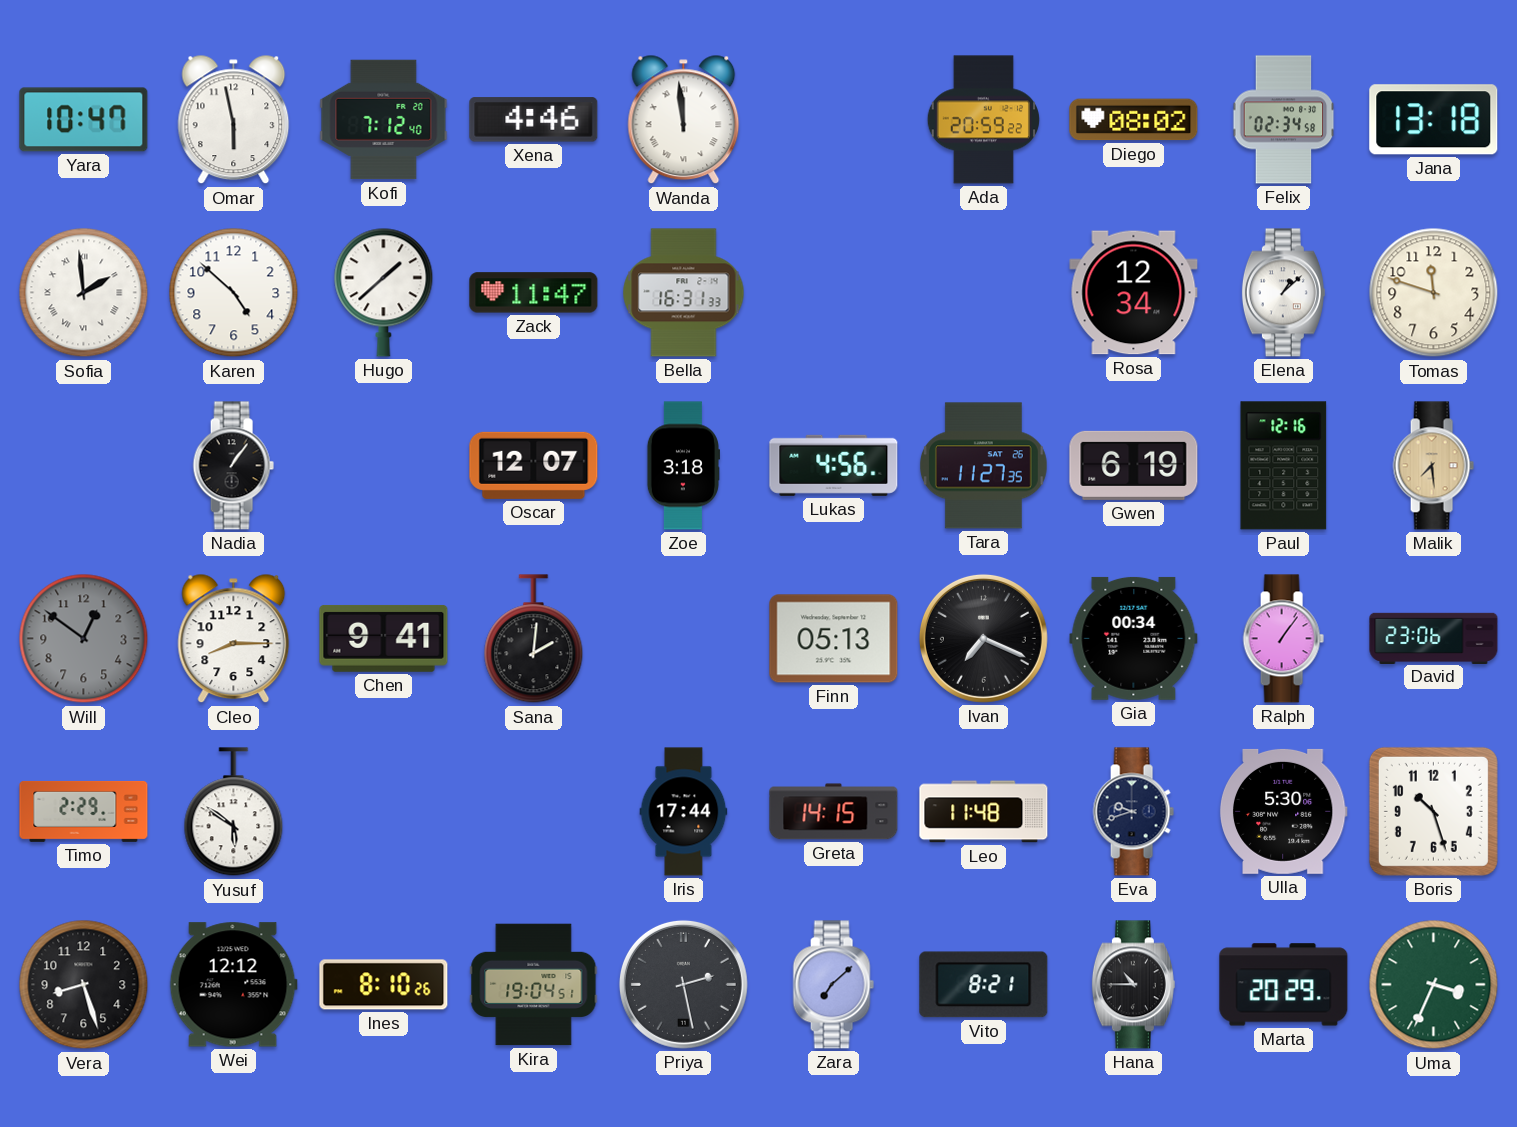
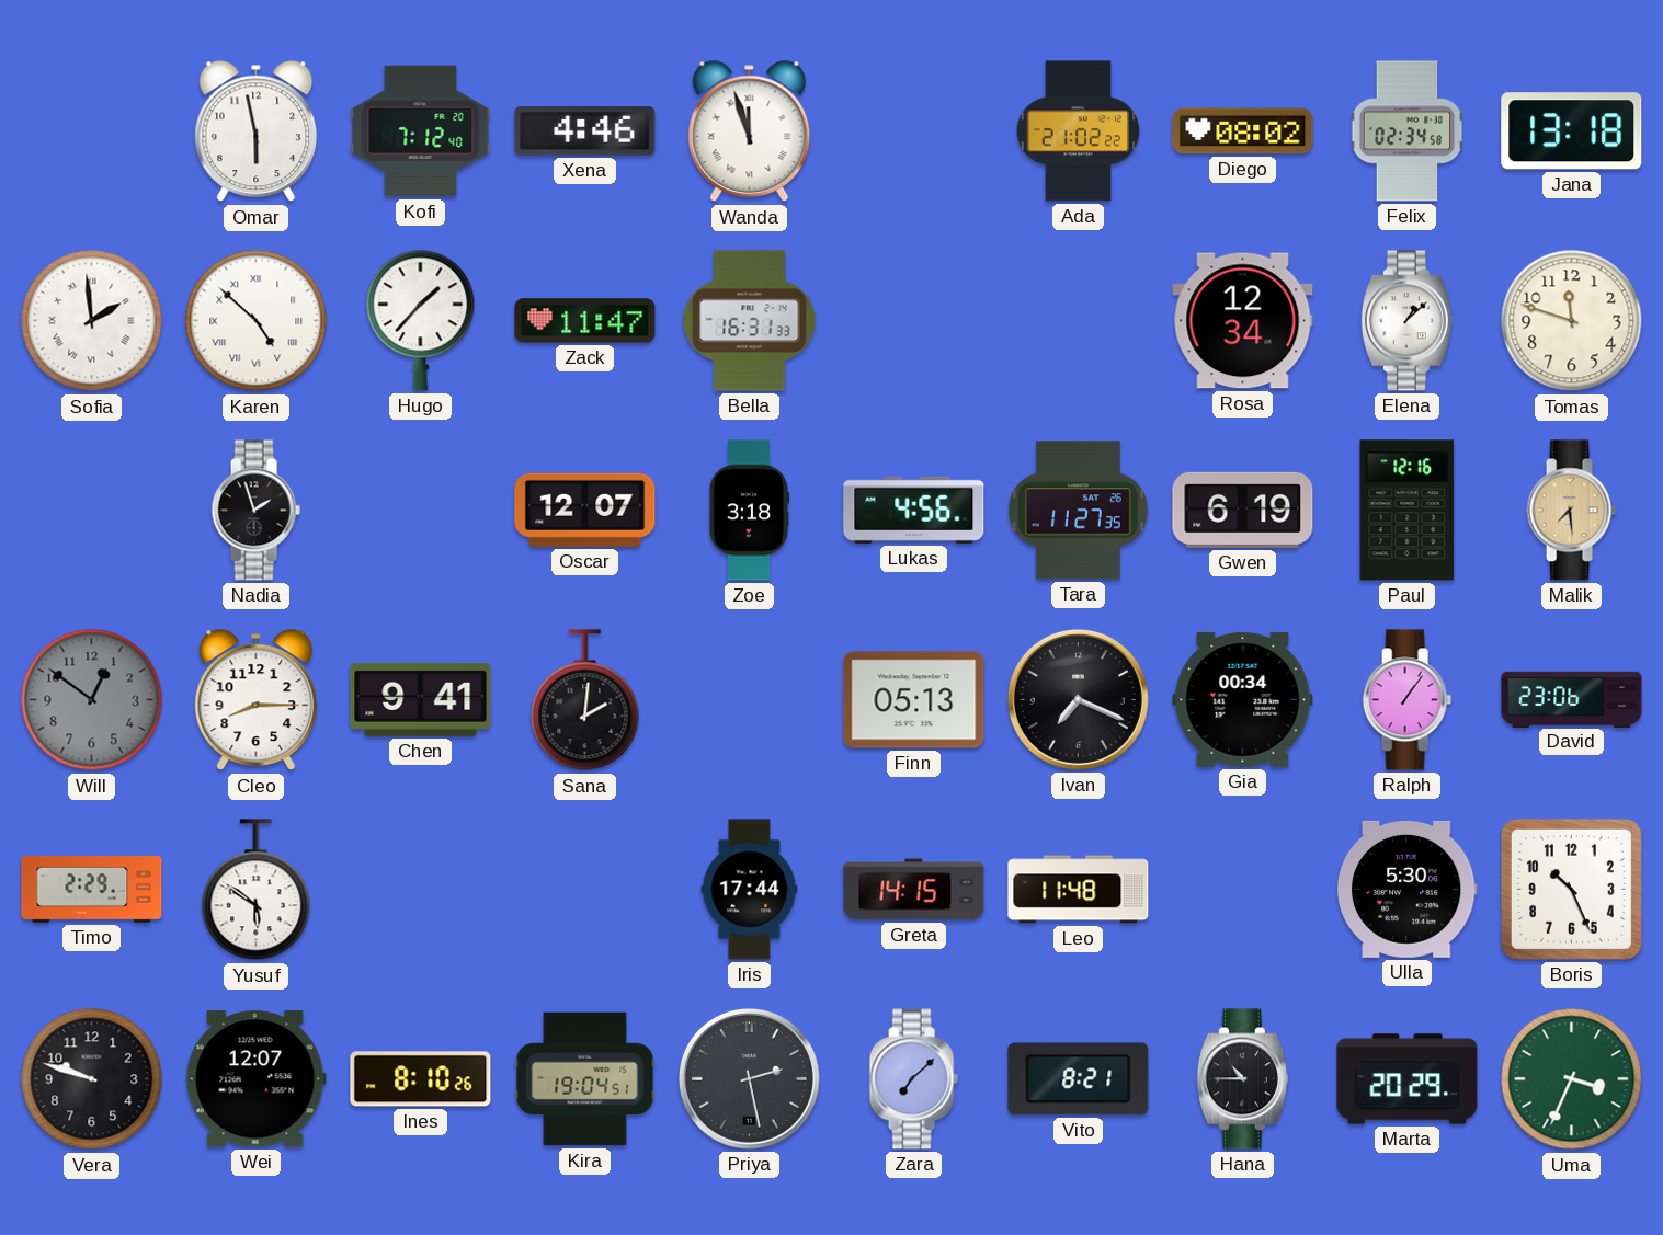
Yara: 10:47 -> none
Wanda: 11:59 -> 11:57
Ada: 20:59 -> 21:02
Karen numerals: Arabic -> Roman
Hugo: 1:38 -> 1:37
Nadia: 1:06 -> 1:57
Eva: 9:42 -> none
Boris: 10:27 -> 10:26
Vera: 8:27 -> 9:48
Wei: 12:12 -> 12:07
